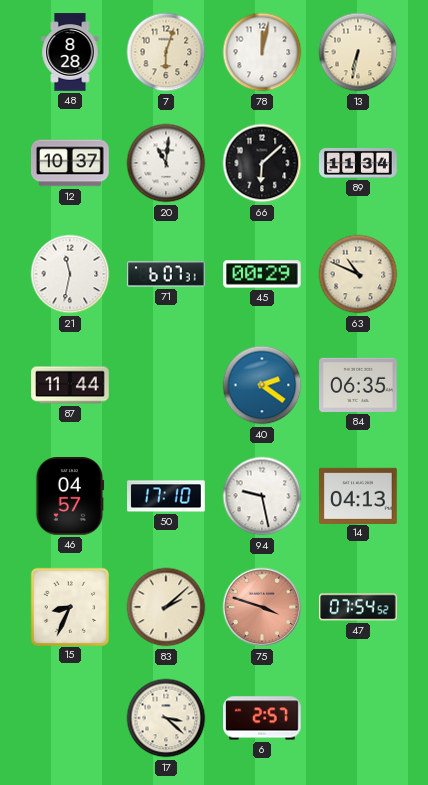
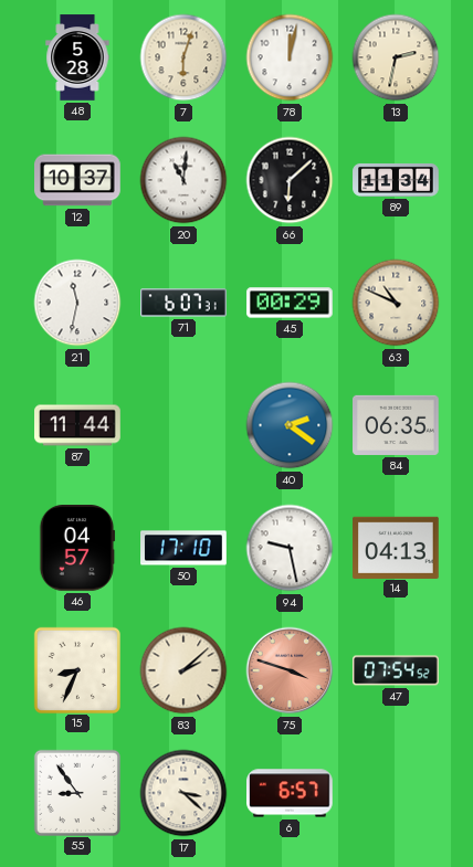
48: 8:28 -> 5:28
13: 6:32 -> 2:32
55: none -> 8:54
6: 2:57 -> 6:57
